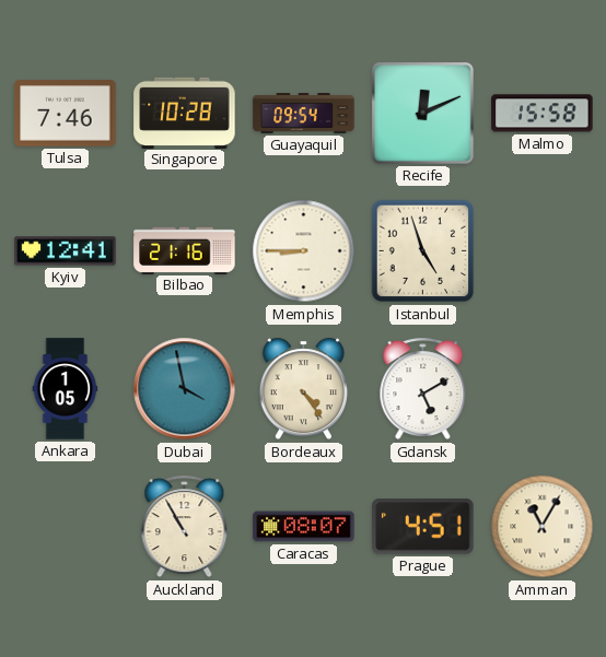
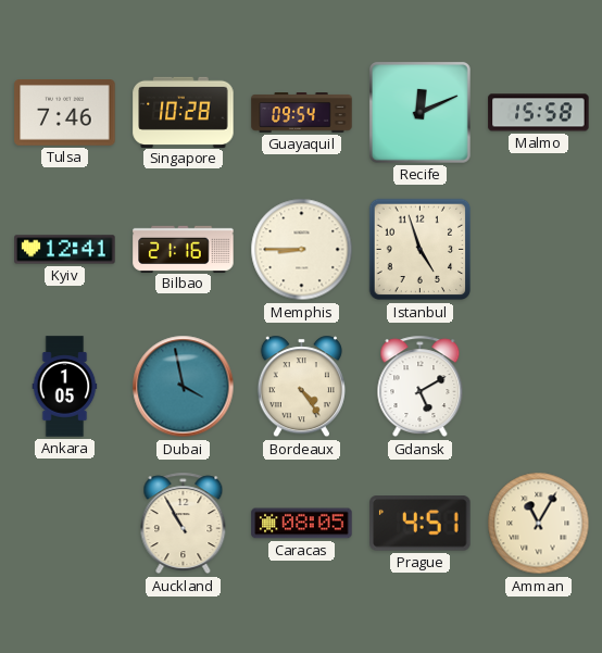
Caracas: 08:07 -> 08:05
